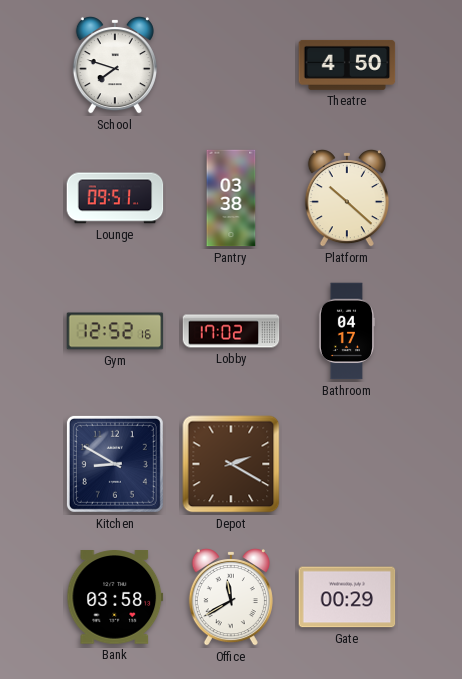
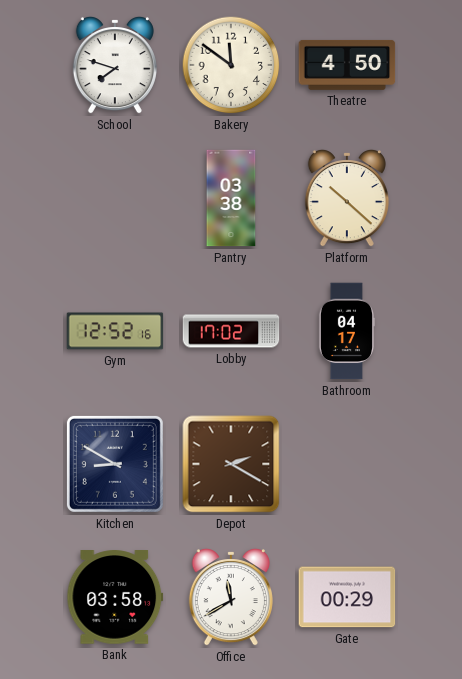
Bakery: none -> 11:51
Lounge: 09:51 -> none
